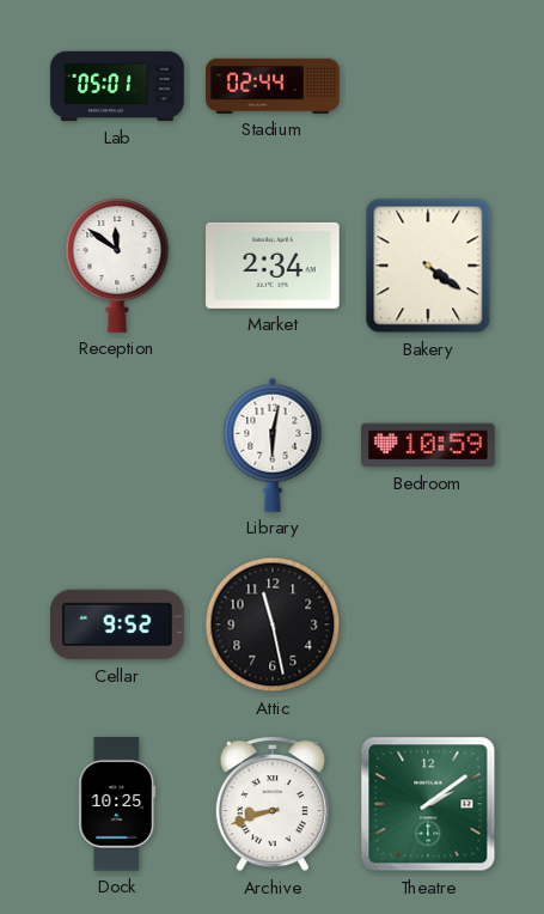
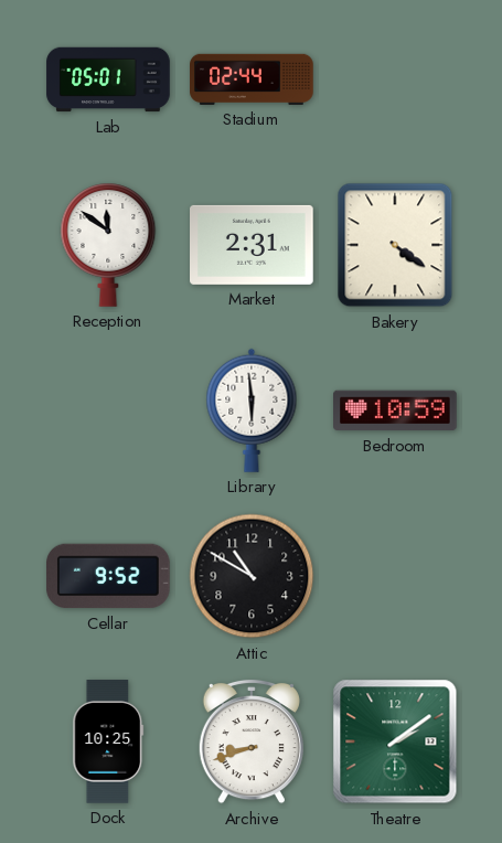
Market: 2:34 -> 2:31
Library: 6:02 -> 5:59
Attic: 11:28 -> 10:50
